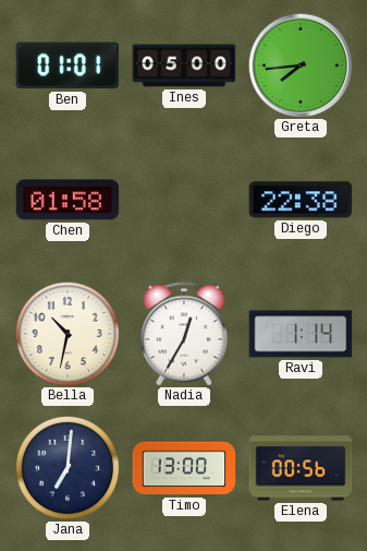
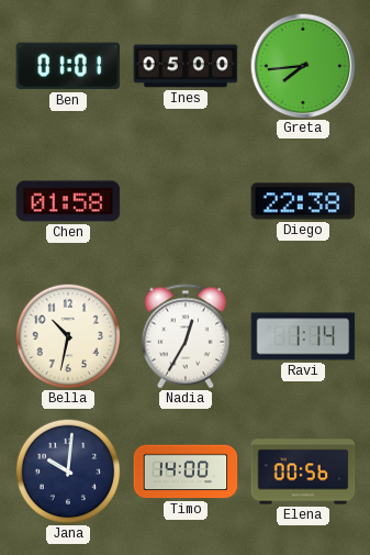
Jana: 7:01 -> 10:01
Timo: 13:00 -> 14:00
